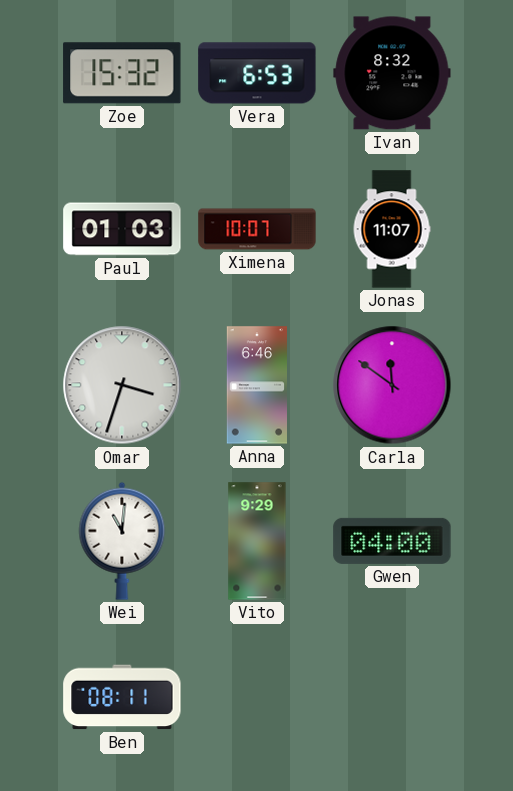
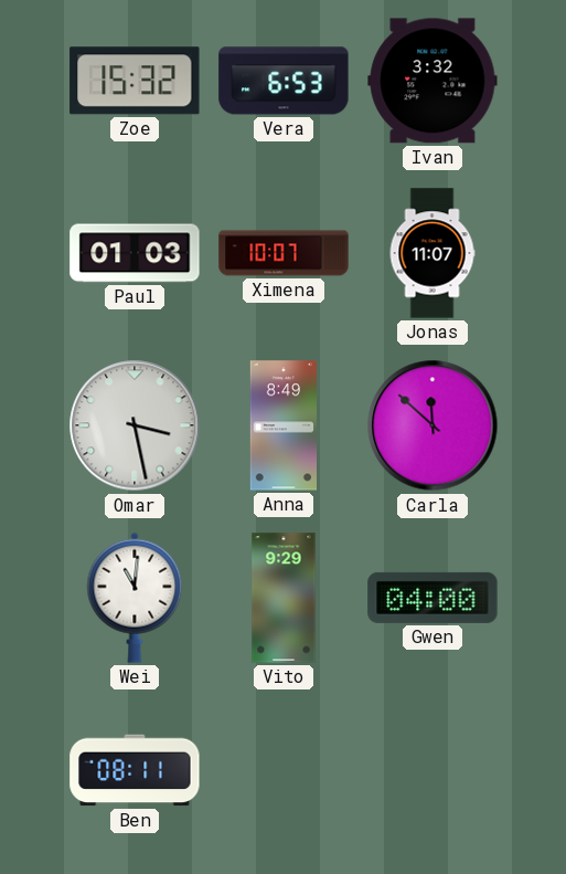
Ivan: 8:32 -> 3:32
Omar: 3:33 -> 3:28
Anna: 6:46 -> 8:49
Carla: 11:51 -> 11:52
